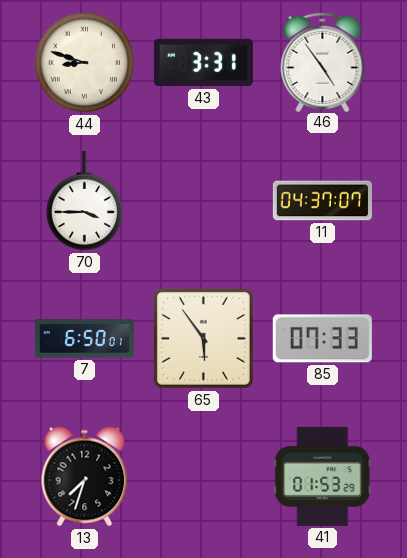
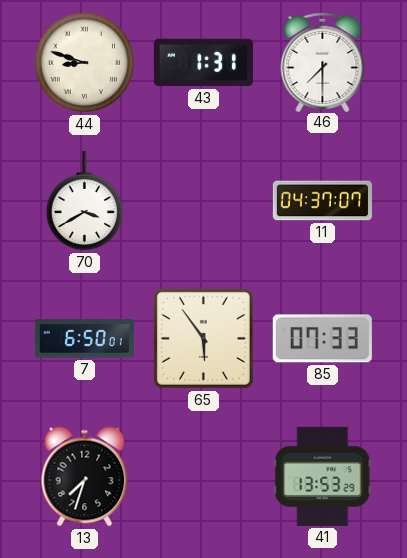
43: 3:31 -> 1:31
46: 4:54 -> 7:30
70: 3:45 -> 3:40
41: 01:53 -> 13:53
